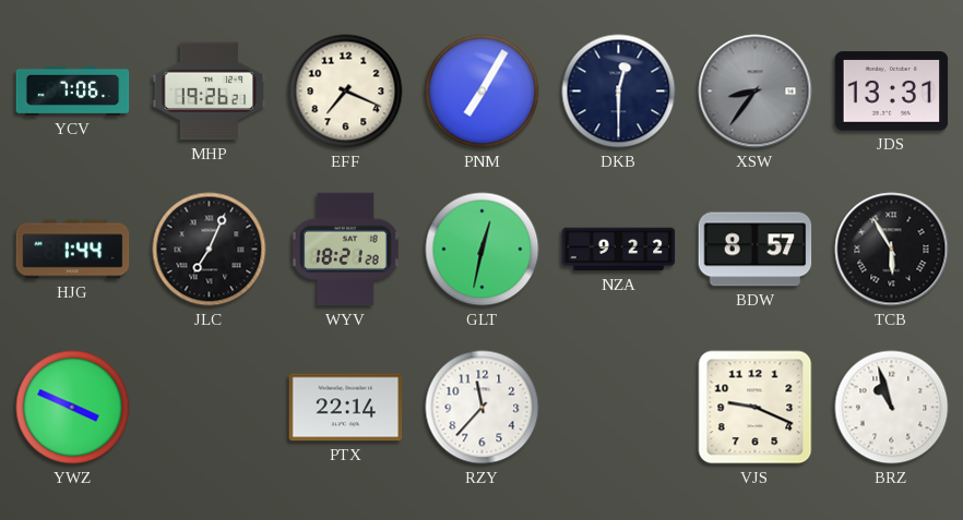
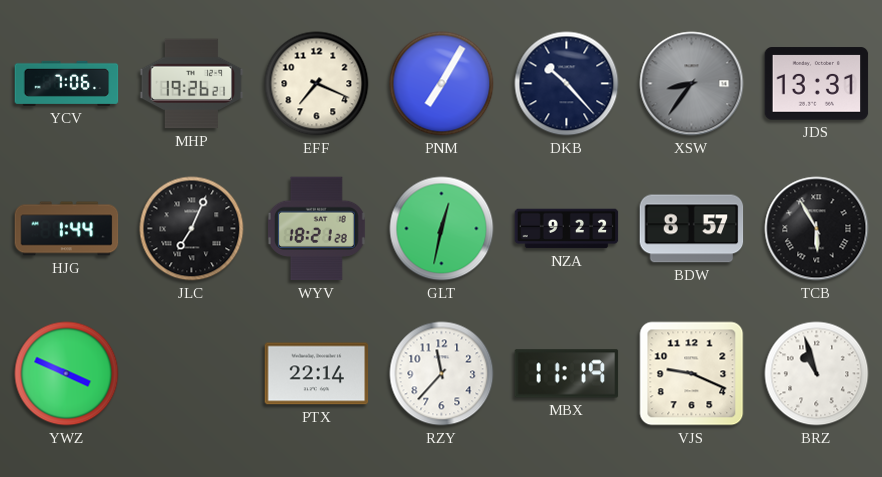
DKB: 12:30 -> 10:23
MBX: none -> 11:19
